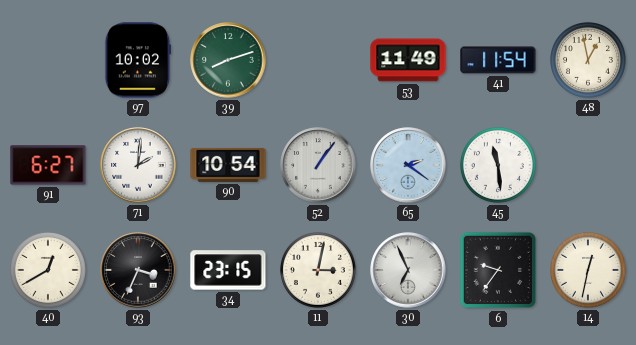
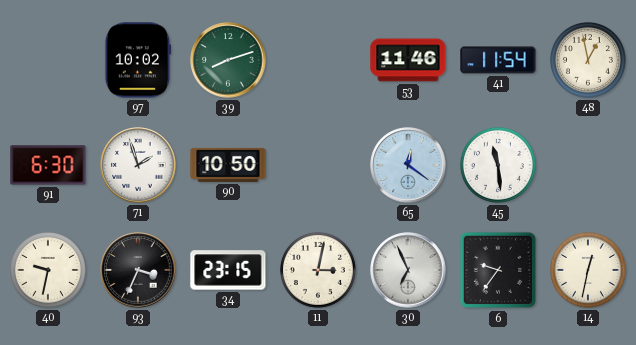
53: 11:49 -> 11:46
91: 6:27 -> 6:30
71: 2:01 -> 1:57
90: 10:54 -> 10:50
52: 1:06 -> none
65: 2:21 -> 12:21
40: 12:40 -> 9:32
